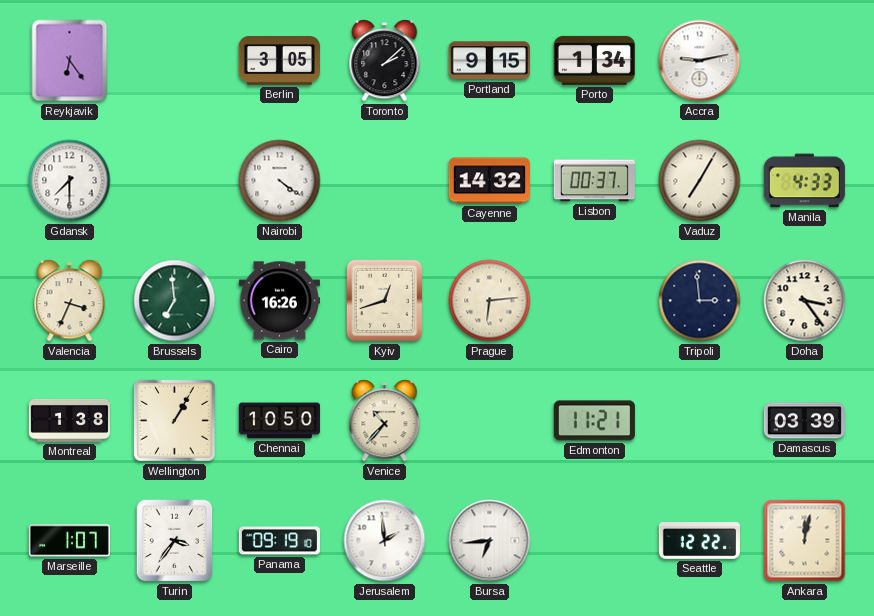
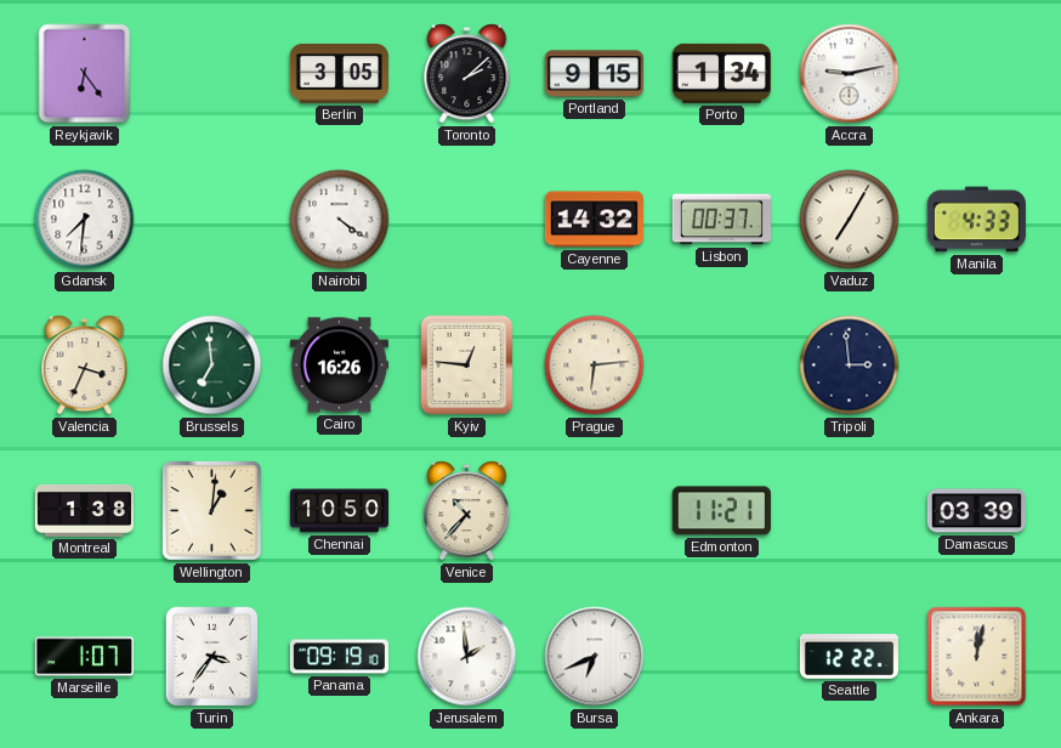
Gdansk: 7:30 -> 7:31
Kyiv: 12:42 -> 12:46
Doha: 3:24 -> none
Wellington: 1:05 -> 1:01
Bursa: 6:44 -> 6:41
